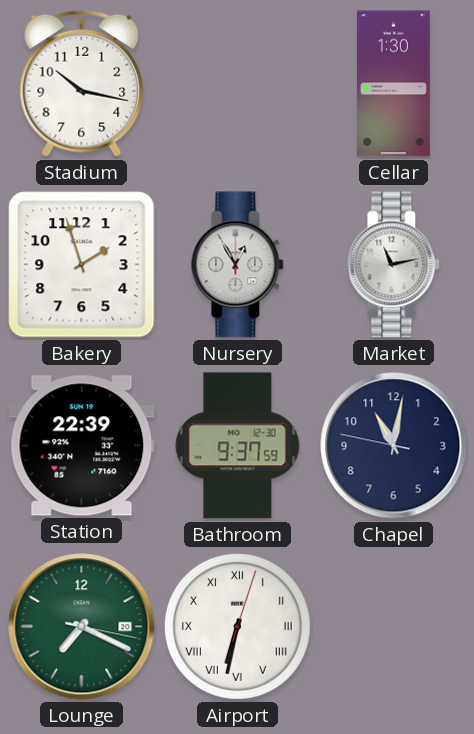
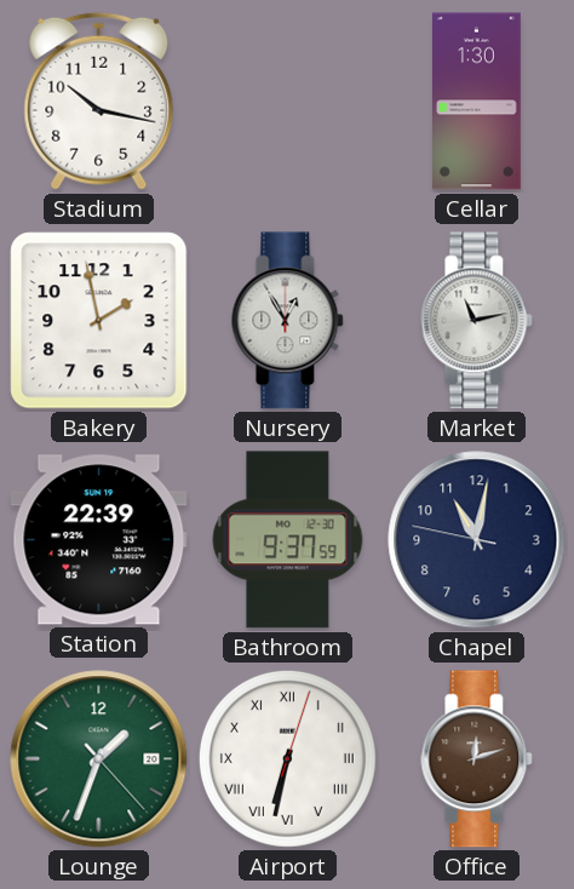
Bakery: 1:57 -> 1:58
Lounge: 7:19 -> 1:33
Office: none -> 12:12
